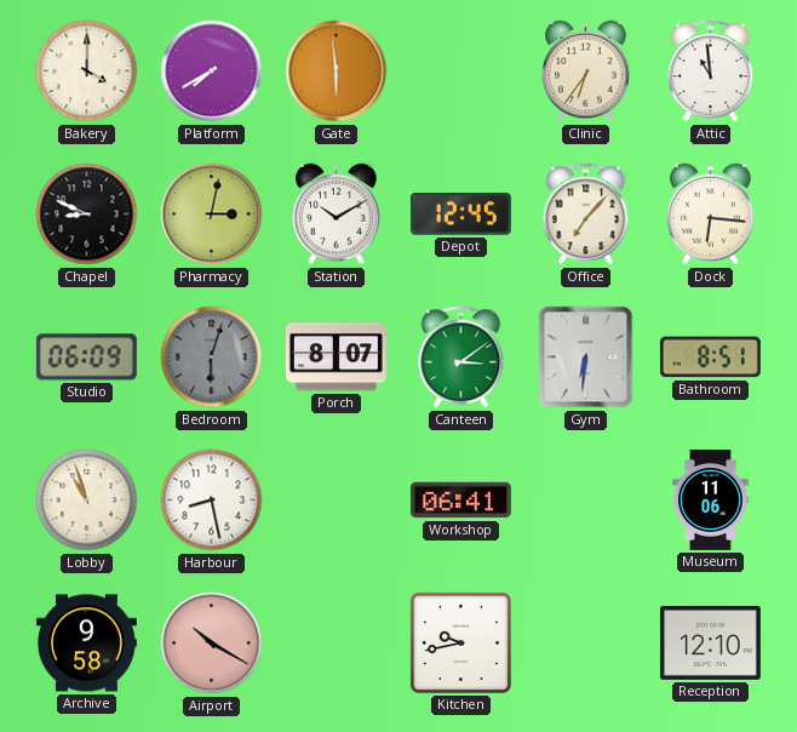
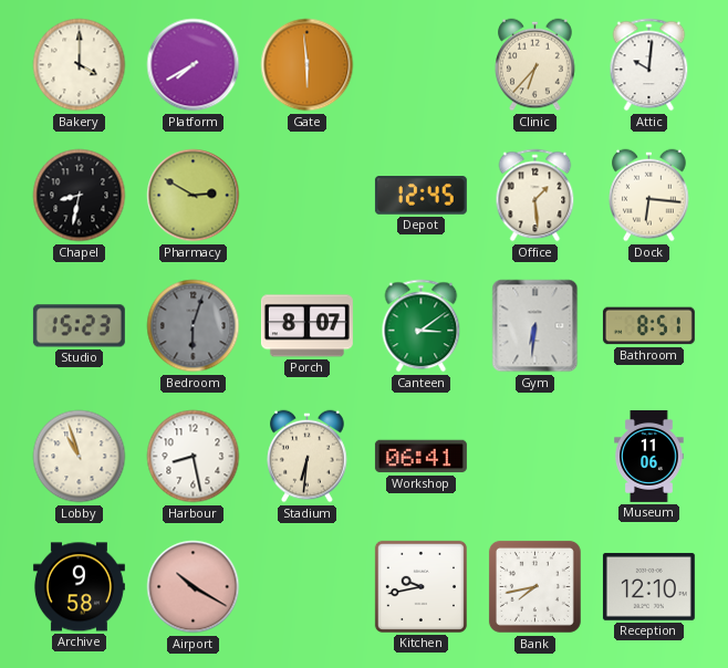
Clinic: 6:36 -> 6:37
Attic: 10:59 -> 10:01
Chapel: 8:49 -> 8:32
Pharmacy: 3:02 -> 2:50
Station: 10:10 -> none
Office: 7:07 -> 1:29
Studio: 06:09 -> 15:23
Stadium: none -> 6:31
Bank: none -> 7:43
